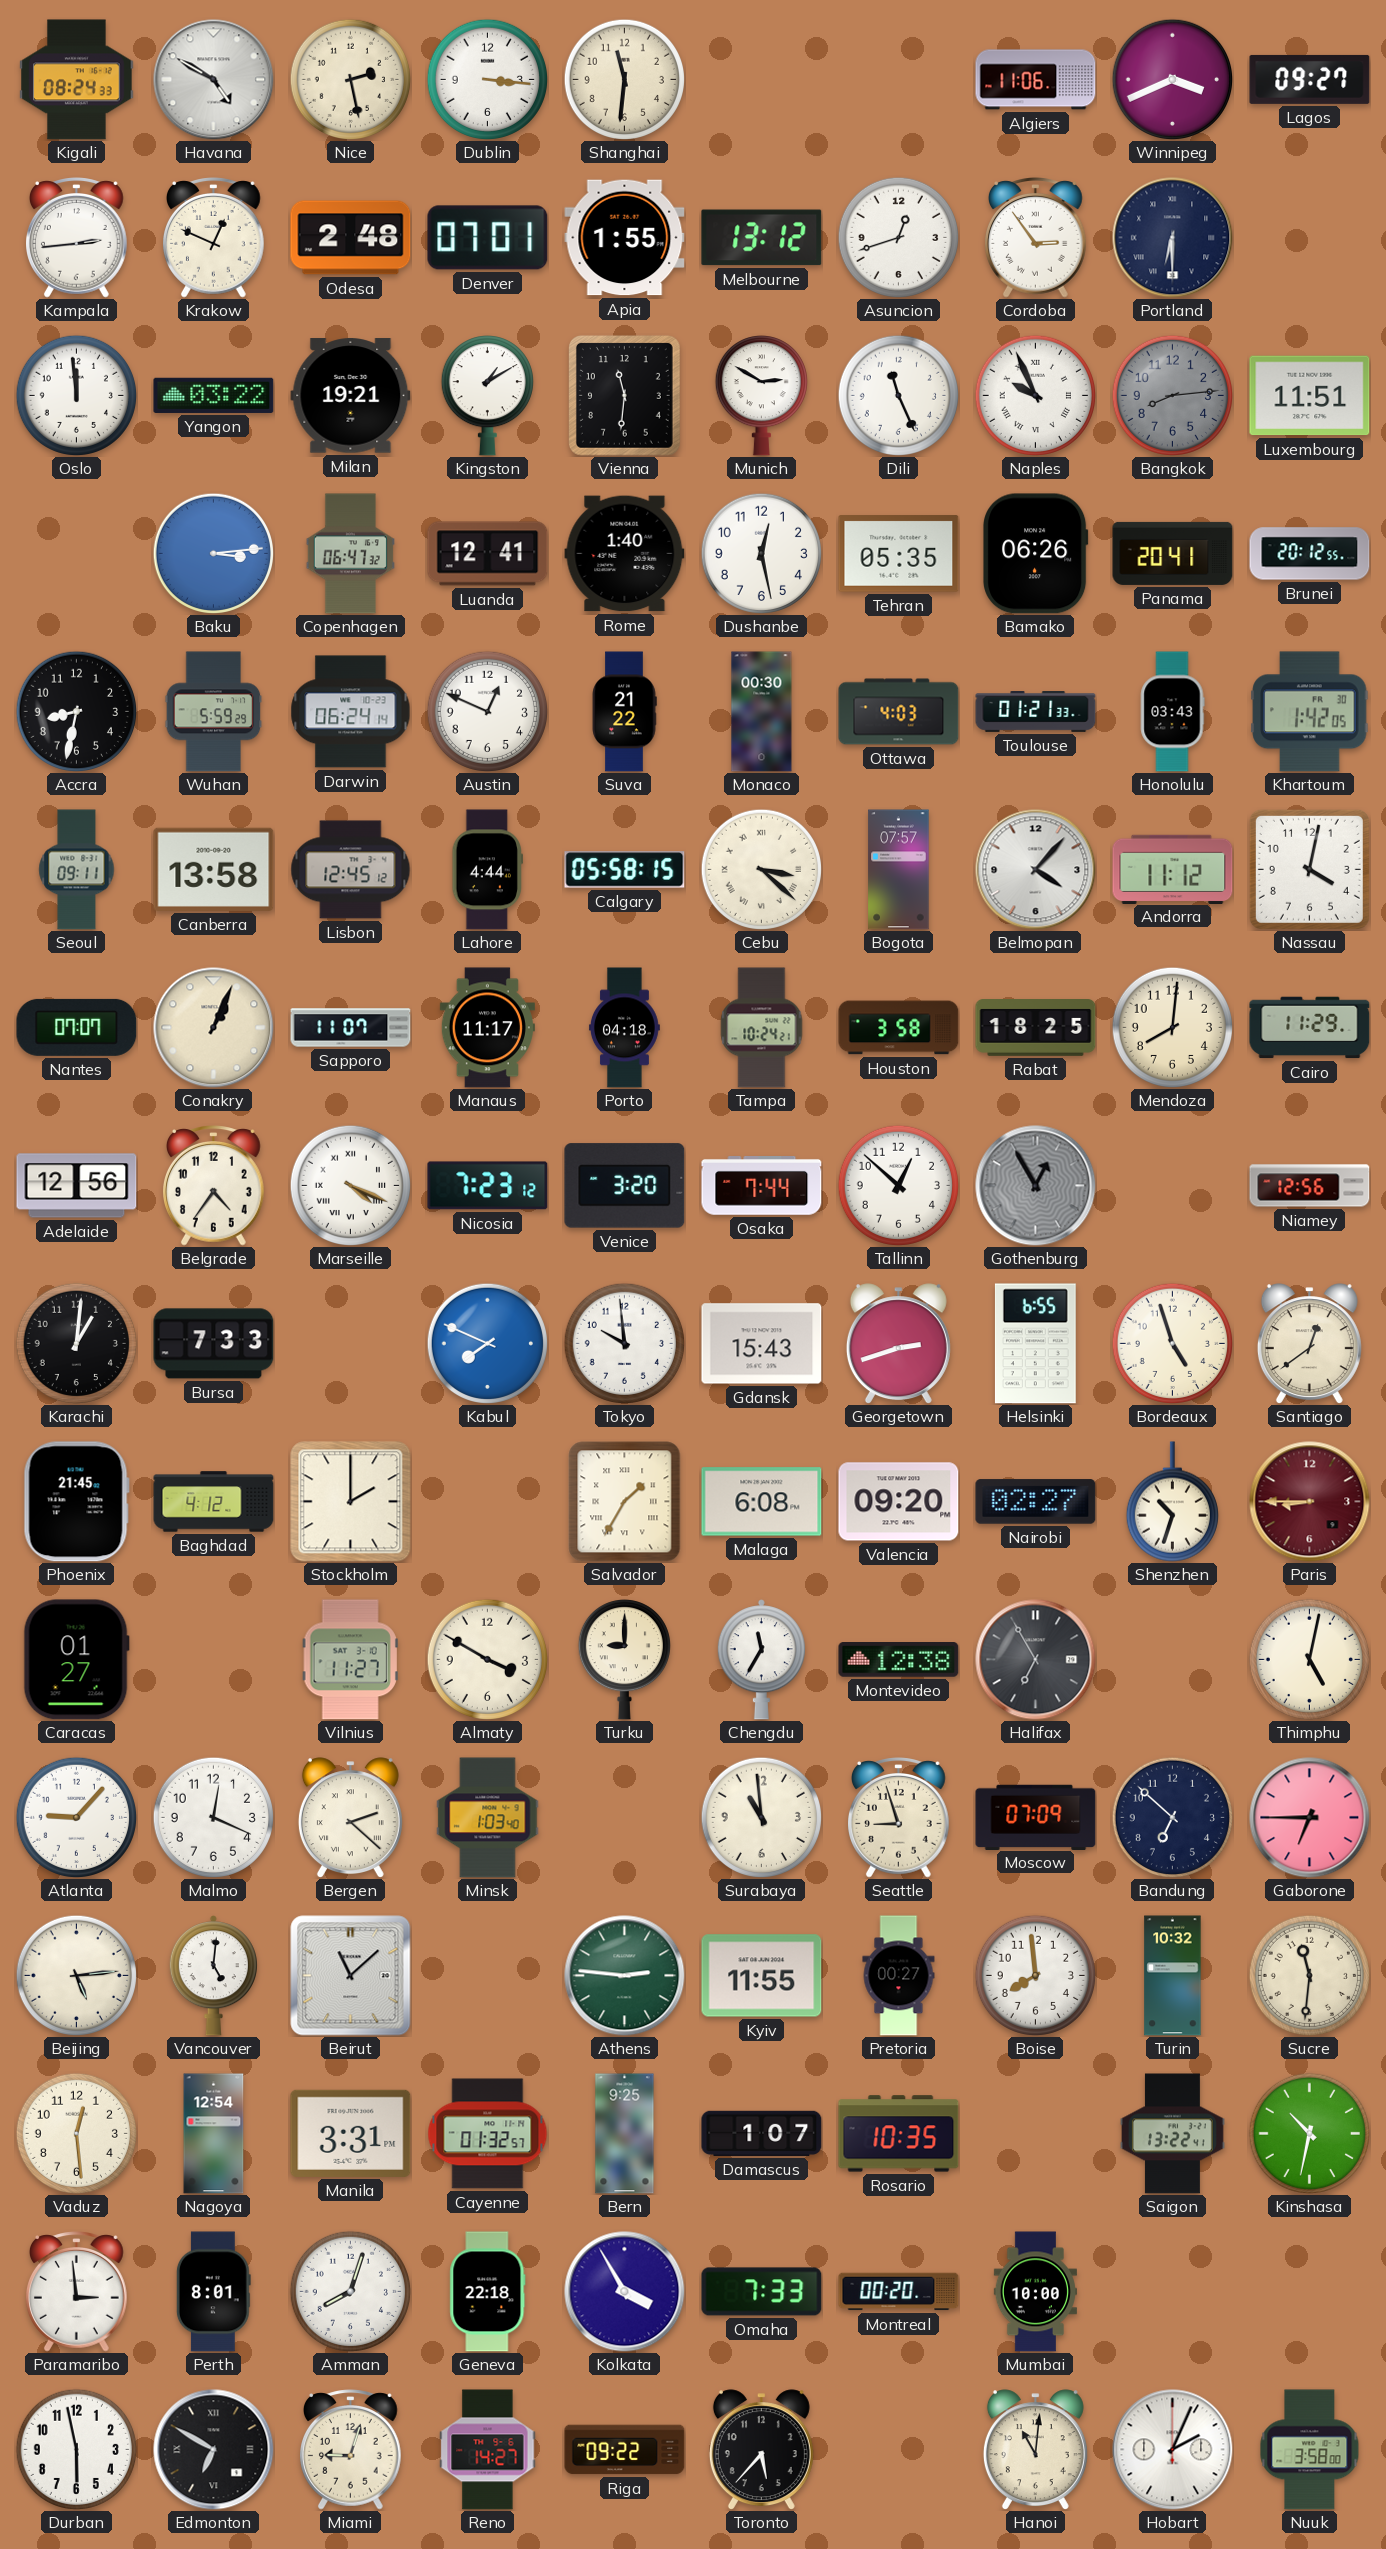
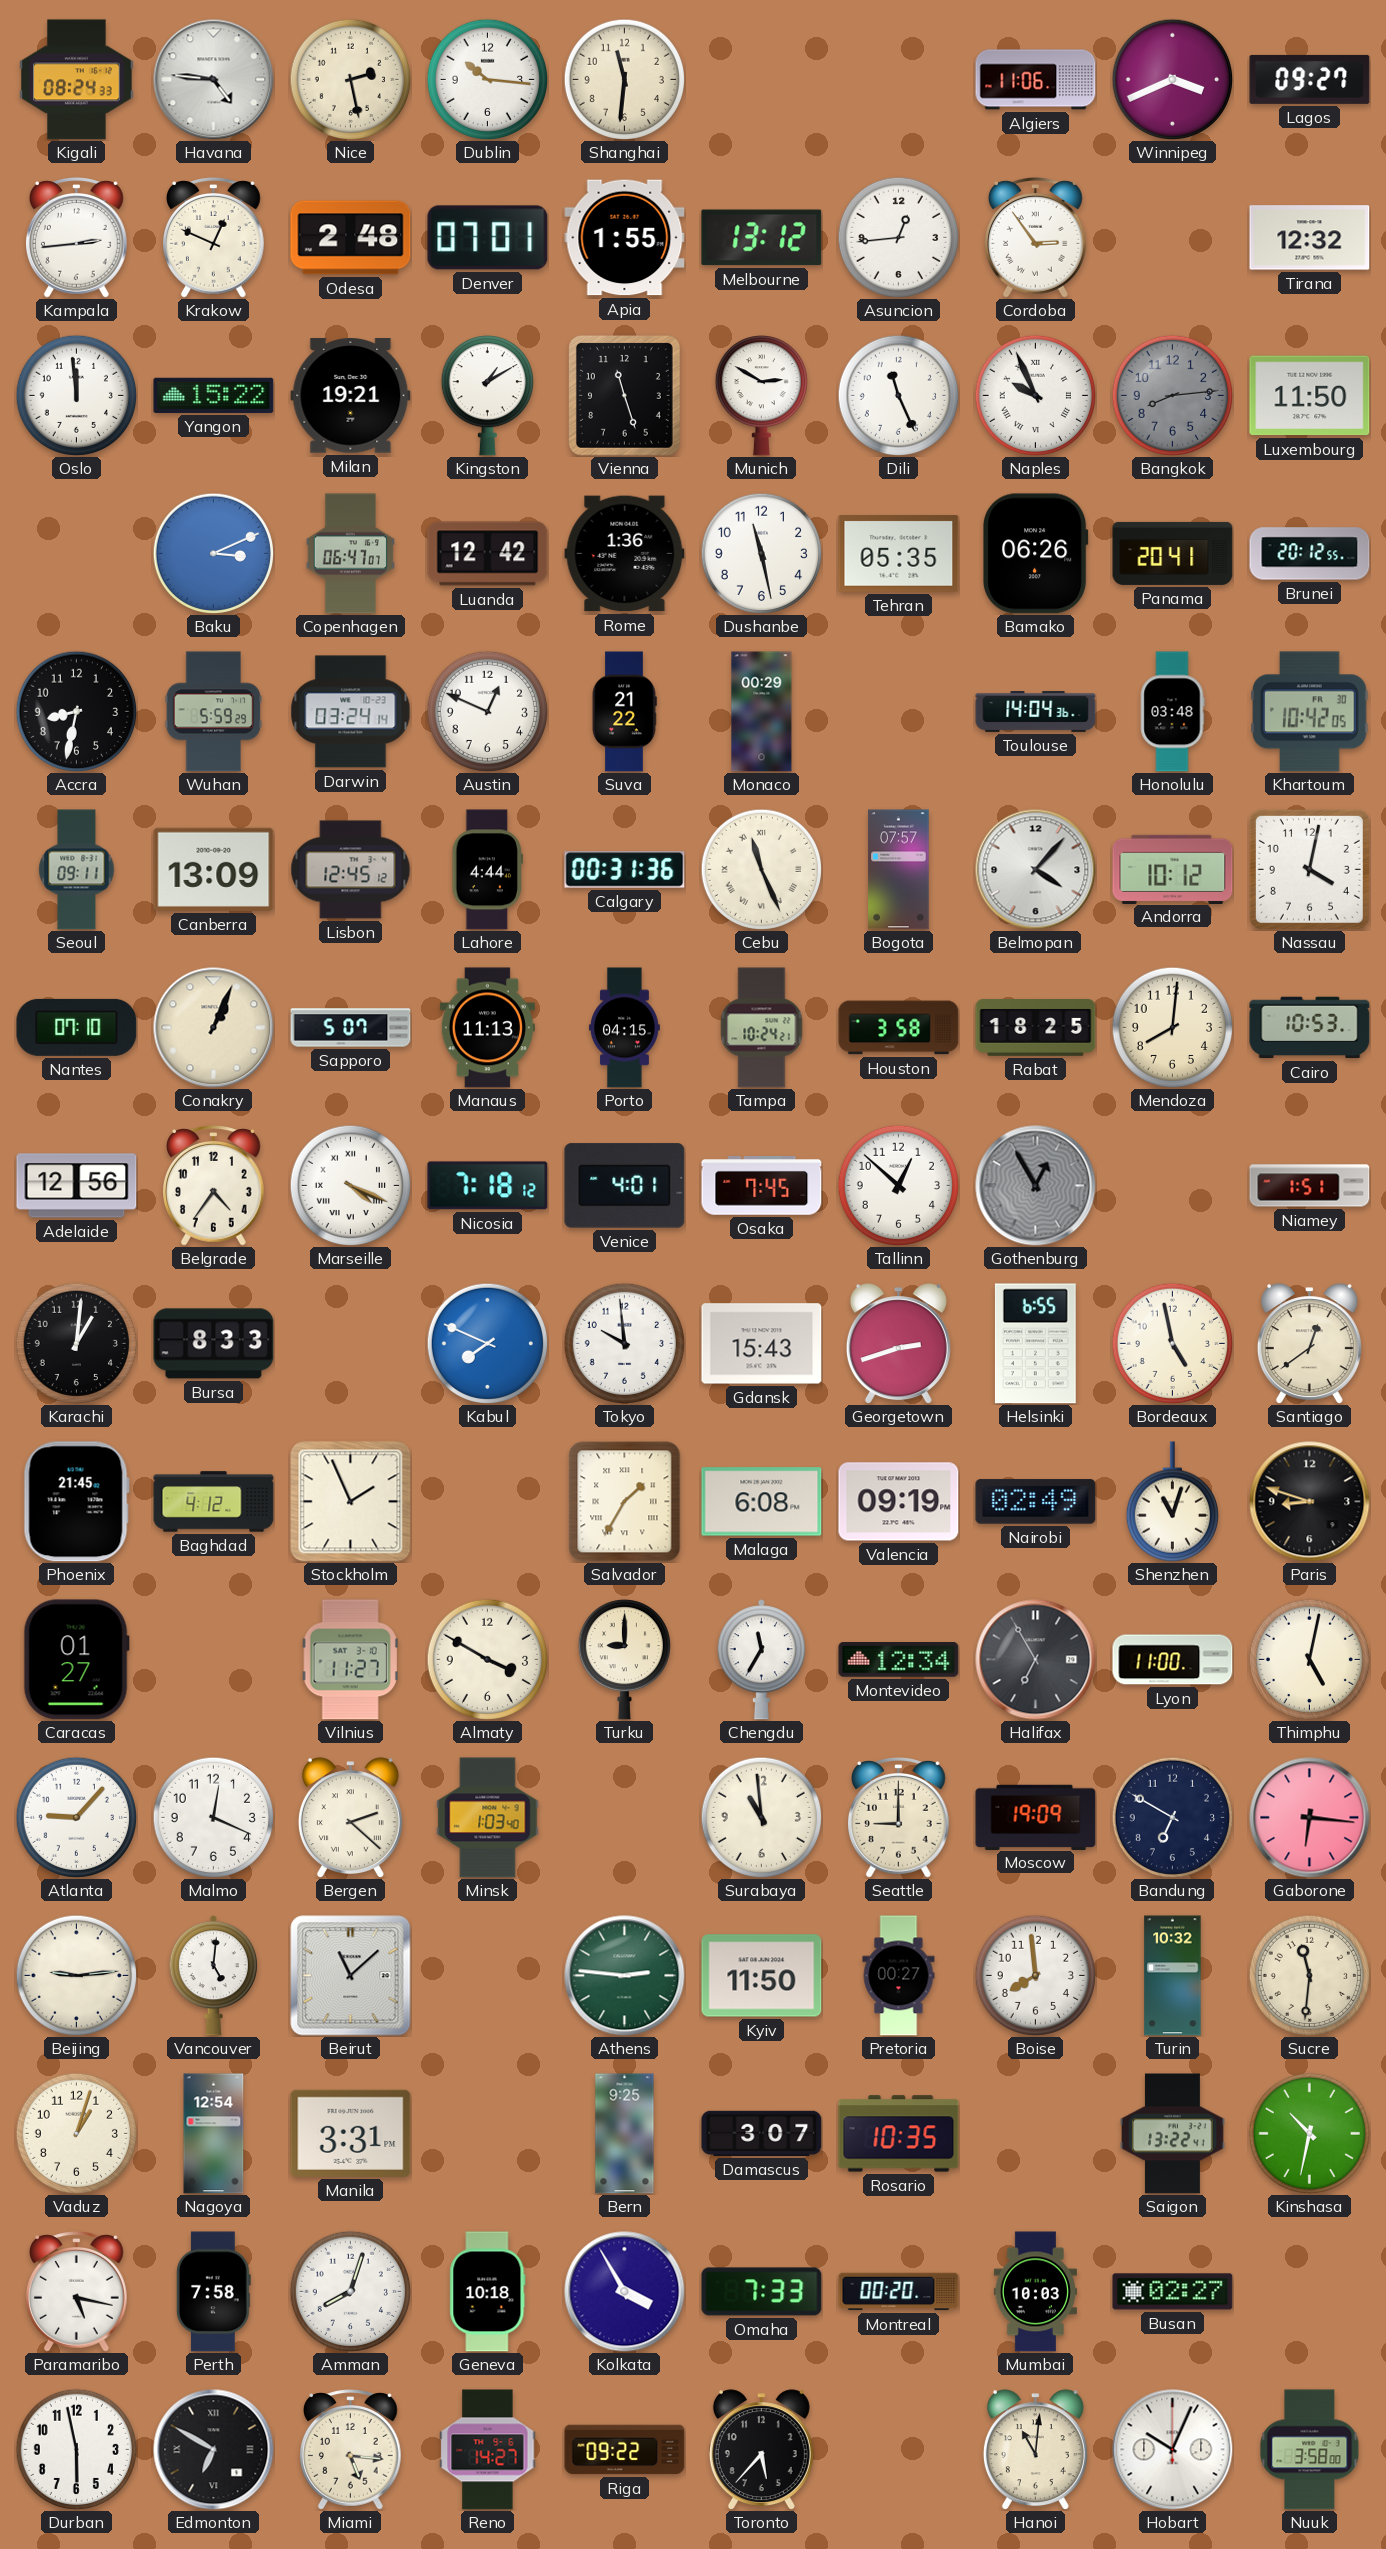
Havana: 4:50 -> 4:46
Dublin: 3:16 -> 10:16
Asuncion: 12:42 -> 12:44
Portland: 6:30 -> none
Tirana: none -> 12:32
Yangon: 03:22 -> 15:22
Vienna: 11:31 -> 11:27
Luxembourg: 11:51 -> 11:50
Baku: 3:14 -> 3:11
Copenhagen: 06:47:32 -> 06:47:07
Luanda: 12:41 -> 12:42
Rome: 1:40 -> 1:36
Dushanbe: 12:28 -> 11:28
Darwin: 06:24 -> 03:24
Monaco: 00:30 -> 00:29
Ottawa: 4:03 -> none
Toulouse: 01:21 -> 14:04
Honolulu: 03:43 -> 03:48
Khartoum: 1:42 -> 10:42
Canberra: 13:58 -> 13:09
Calgary: 05:58 -> 00:31
Cebu: 3:22 -> 11:26
Andorra: 11:12 -> 10:12
Nantes: 07:07 -> 07:10
Sapporo: 11:07 -> 5:07
Manaus: 11:17 -> 11:13
Porto: 04:18 -> 04:15
Cairo: 11:29 -> 10:53
Nicosia: 7:23 -> 7:18
Venice: 3:20 -> 4:01
Osaka: 7:44 -> 7:45
Niamey: 12:56 -> 1:51
Bursa: 7:33 -> 8:33
Bordeaux: 4:57 -> 4:58
Stockholm: 2:00 -> 1:56
Valencia: 09:20 -> 09:19
Nairobi: 02:27 -> 02:49
Shenzhen: 10:33 -> 11:03
Paris: 8:45 -> 8:48
Paris dial: burgundy -> black
Montevideo: 12:38 -> 12:34
Lyon: none -> 11:00
Seattle: 8:57 -> 9:00
Moscow: 07:09 -> 19:09
Bandung: 6:52 -> 6:50
Gaborone: 6:45 -> 6:16
Beijing: 5:14 -> 9:14
Kyiv: 11:55 -> 11:50
Vaduz: 12:29 -> 1:03
Cayenne: 01:32 -> none
Damascus: 1:07 -> 3:07
Paramaribo: 2:59 -> 5:17
Perth: 8:01 -> 7:58
Geneva: 22:18 -> 10:18
Mumbai: 10:00 -> 10:03
Busan: none -> 02:27
Miami: 9:03 -> 5:16
Hobart: 2:04 -> 10:04
